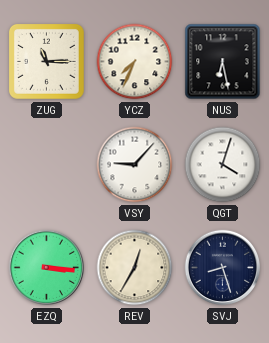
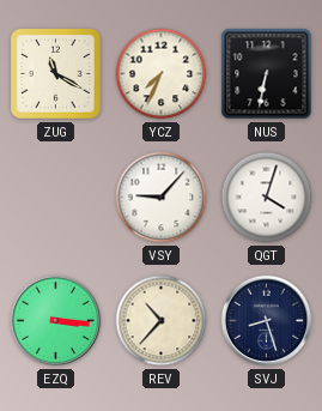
ZUG: 11:15 -> 11:20
NUS: 6:28 -> 6:32
REV: 12:35 -> 10:37
